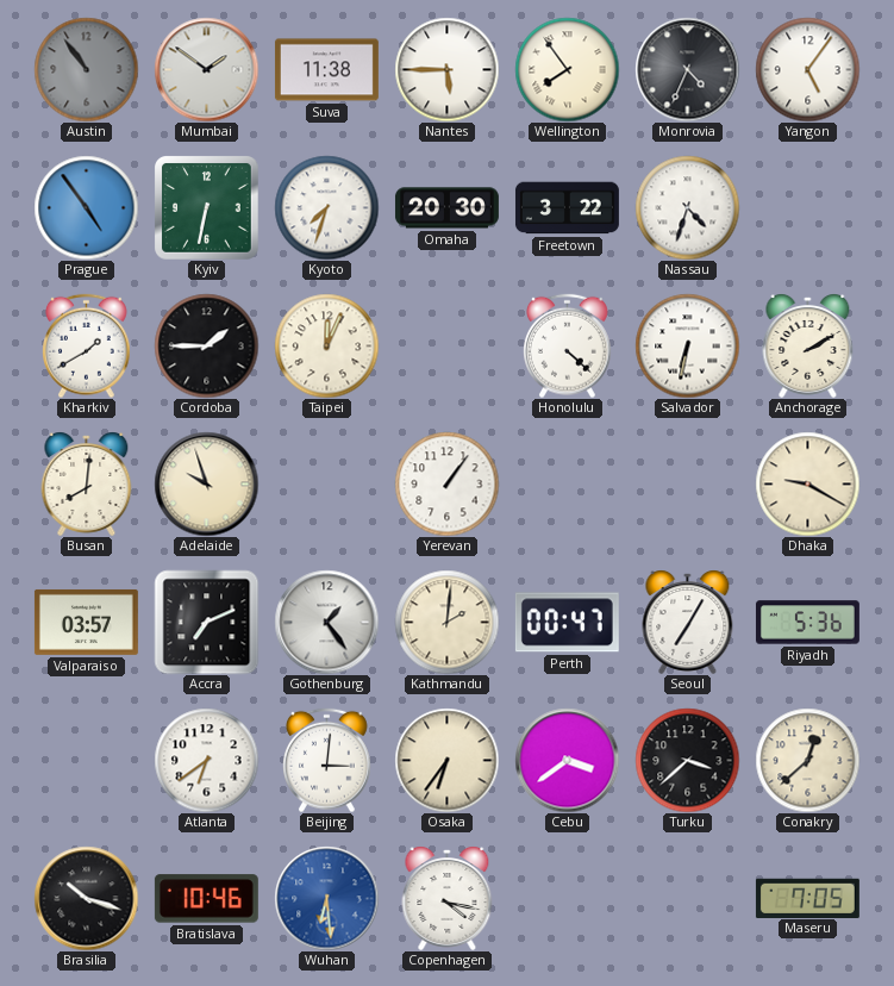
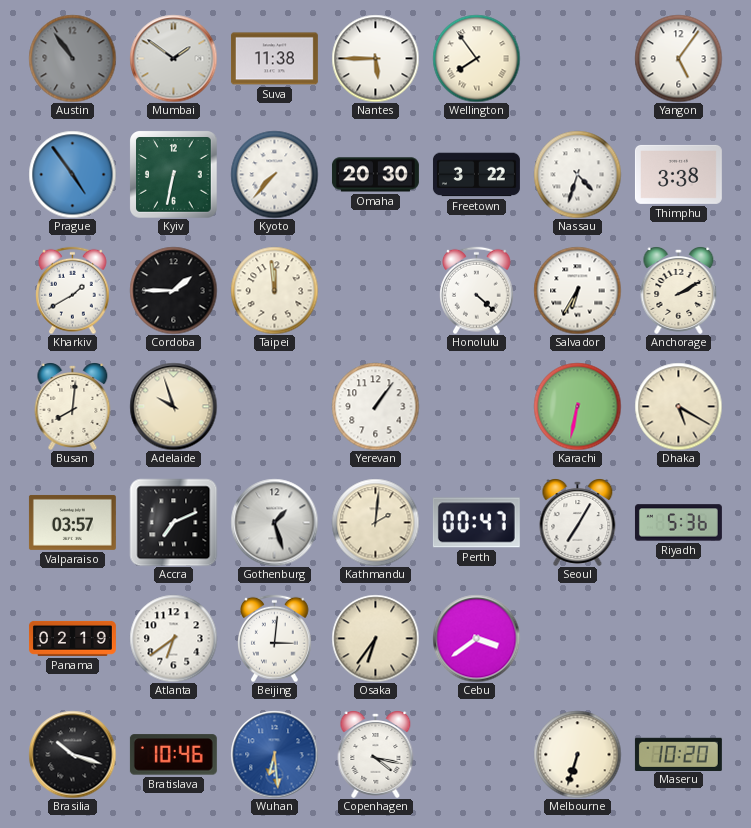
Monrovia: 4:34 -> none
Kyoto: 7:33 -> 7:37
Thimphu: none -> 3:38
Taipei: 12:04 -> 11:59
Salvador: 6:32 -> 6:35
Karachi: none -> 6:32
Dhaka: 9:20 -> 5:20
Gothenburg: 1:24 -> 1:27
Panama: none -> 02:19
Turku: 3:38 -> none
Conakry: 12:38 -> none
Melbourne: none -> 6:33
Maseru: 7:05 -> 10:20
